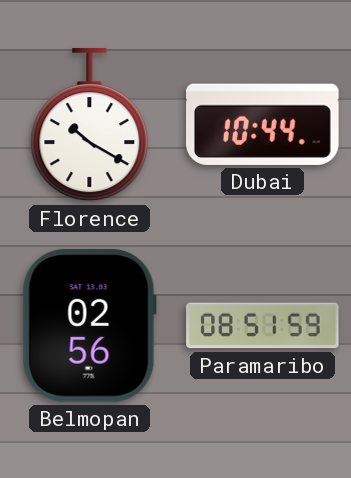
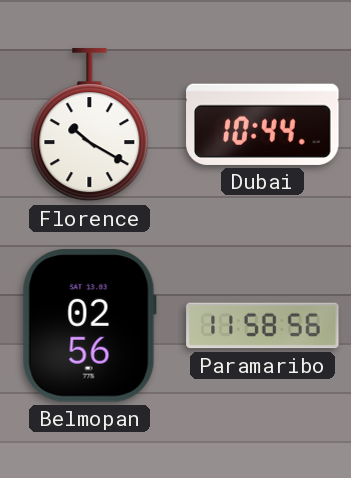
Paramaribo: 08:51 -> 11:58
